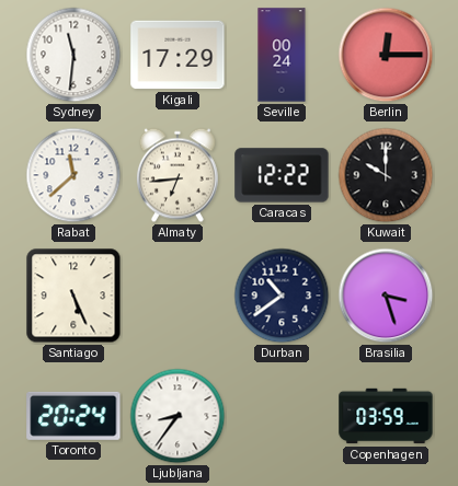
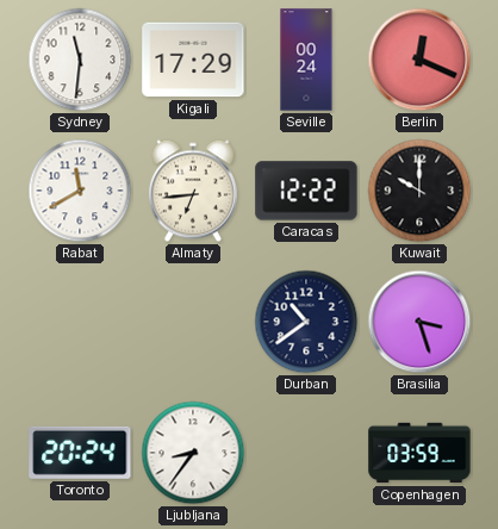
Berlin: 12:15 -> 12:19
Rabat: 11:38 -> 11:40
Santiago: 5:26 -> none
